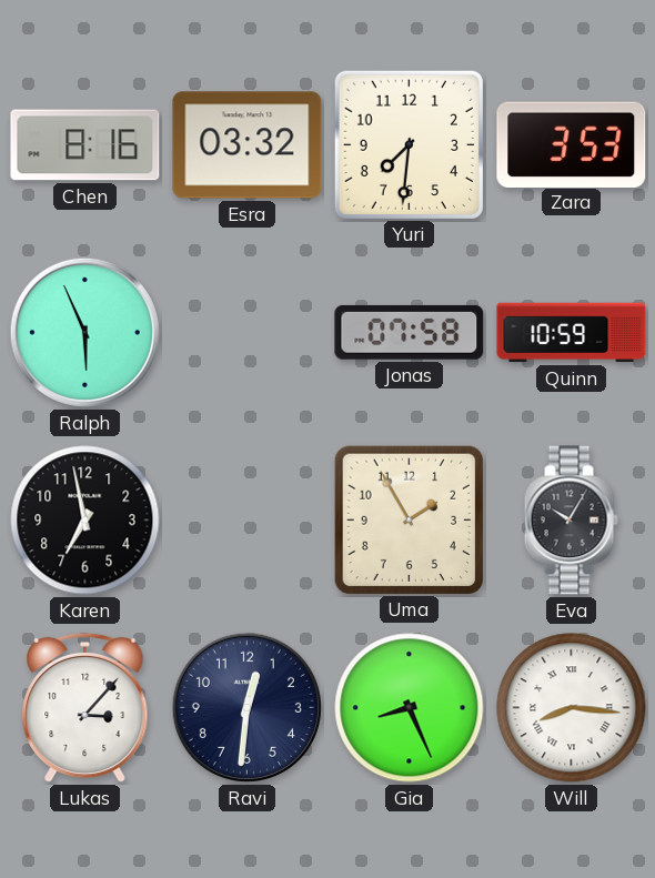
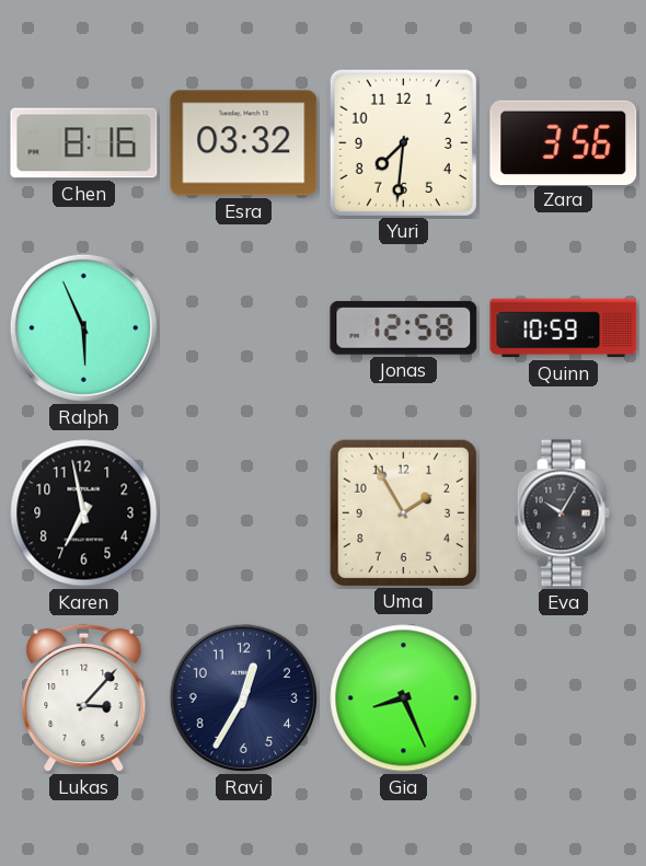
Zara: 3:53 -> 3:56
Jonas: 07:58 -> 12:58
Ravi: 12:31 -> 12:35
Will: 8:16 -> none
